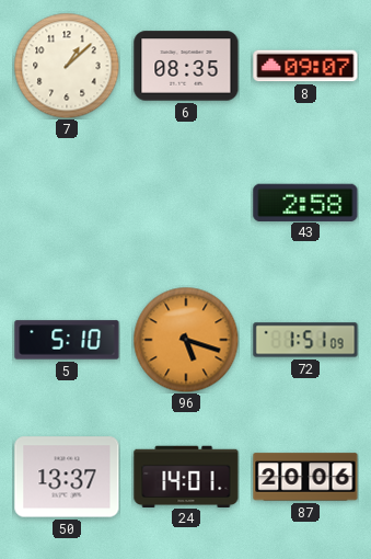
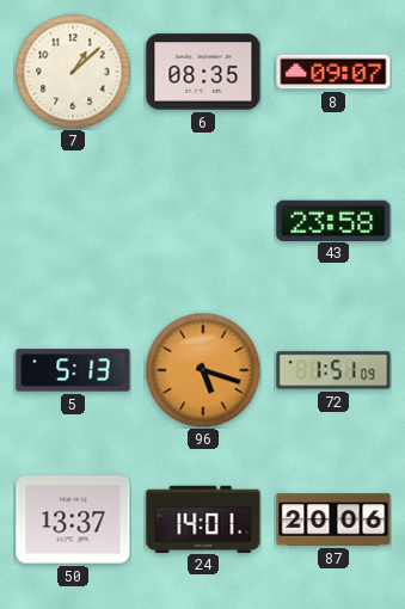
43: 2:58 -> 23:58
5: 5:10 -> 5:13
